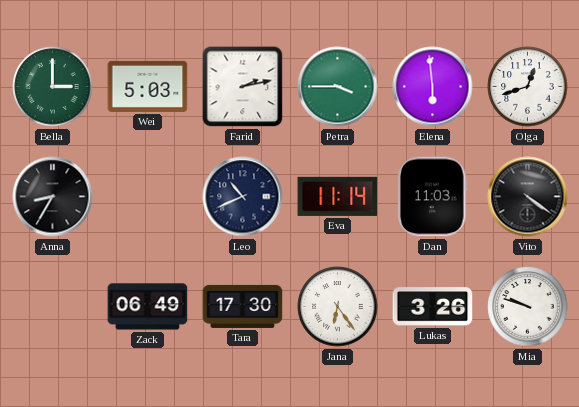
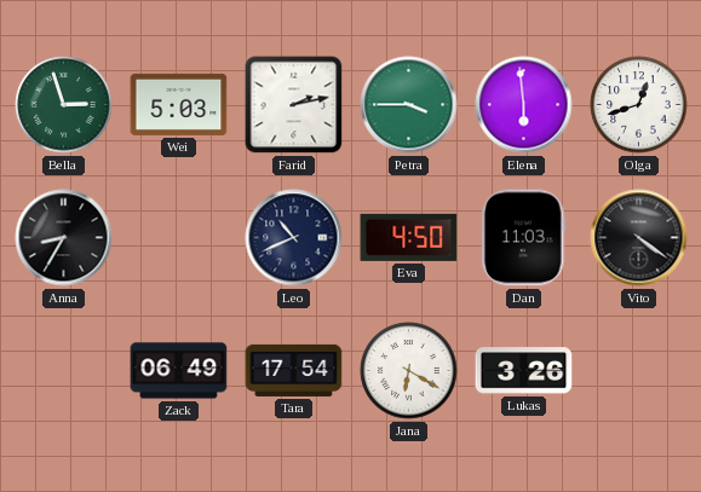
Bella: 3:00 -> 2:57
Eva: 11:14 -> 4:50
Tara: 17:30 -> 17:54
Jana: 6:24 -> 6:20
Mia: 9:48 -> none
